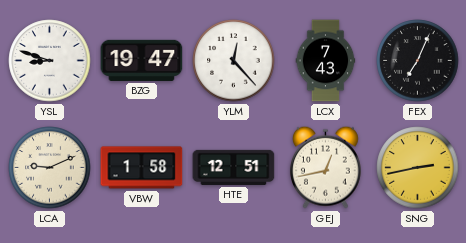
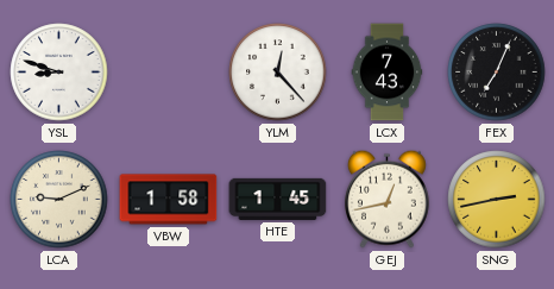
BZG: 19:47 -> none
HTE: 12:51 -> 1:45
